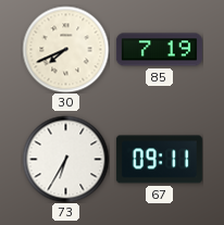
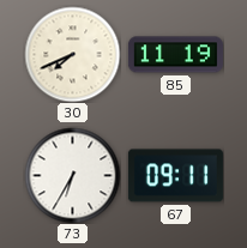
85: 7:19 -> 11:19
